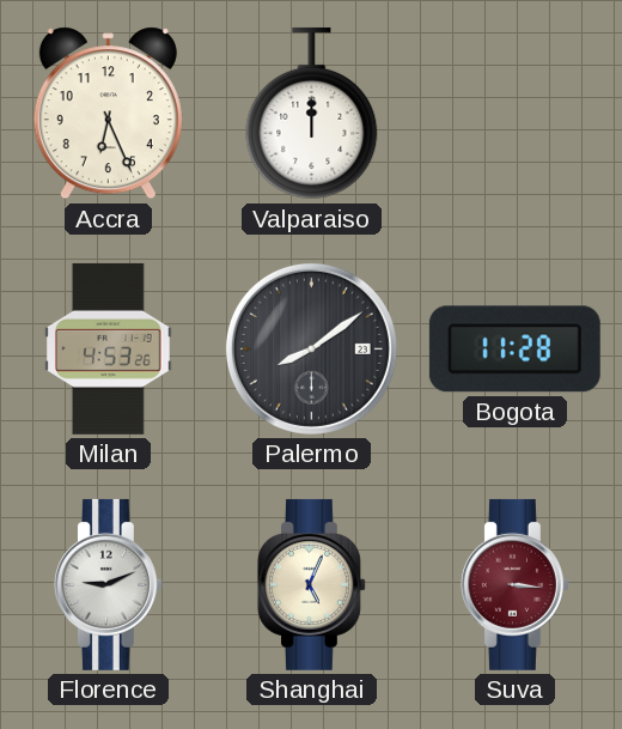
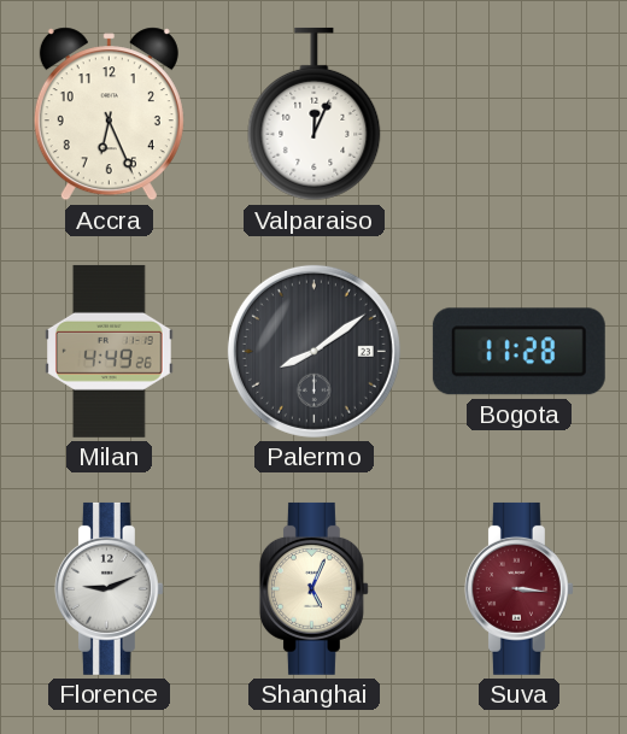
Valparaiso: 12:00 -> 12:04
Milan: 4:53 -> 4:49
